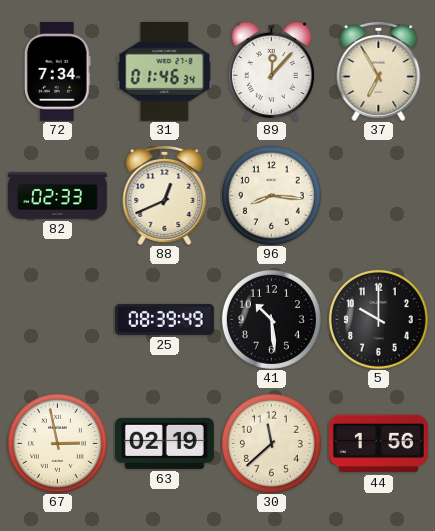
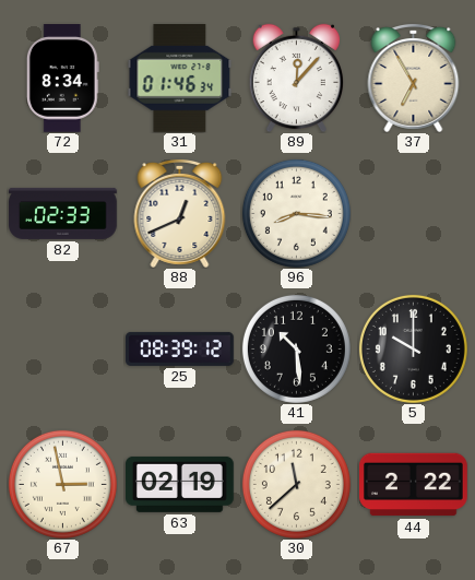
72: 7:34 -> 8:34
25: 08:39:49 -> 08:39:12
44: 1:56 -> 2:22
